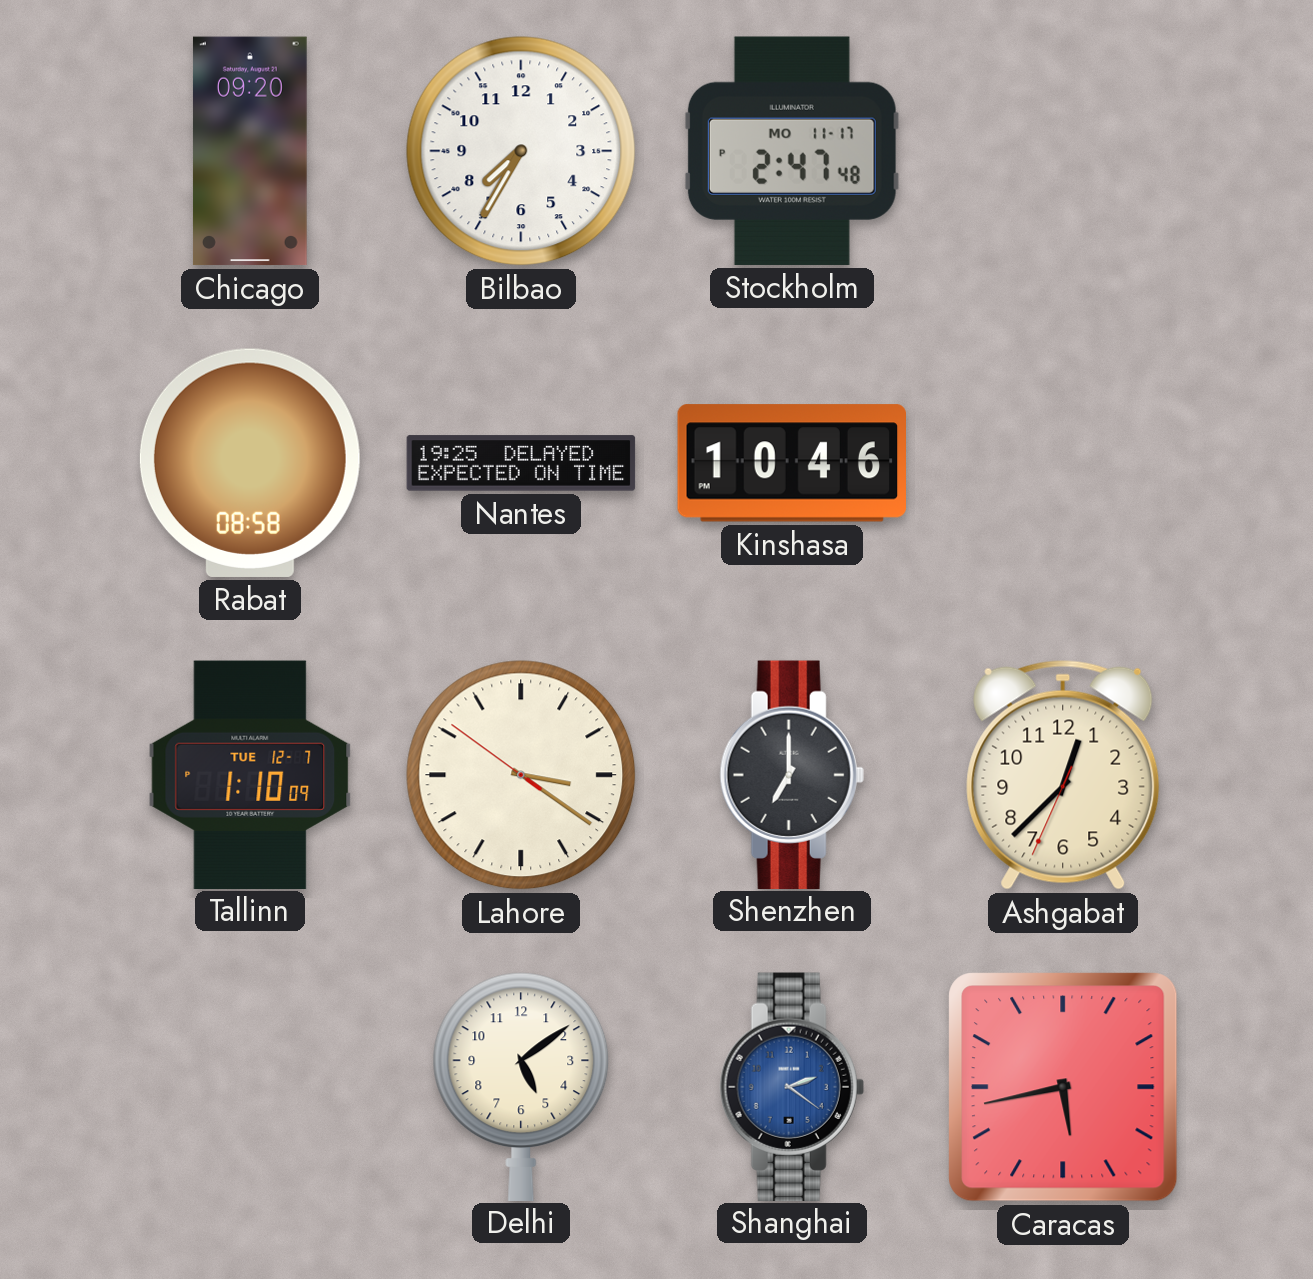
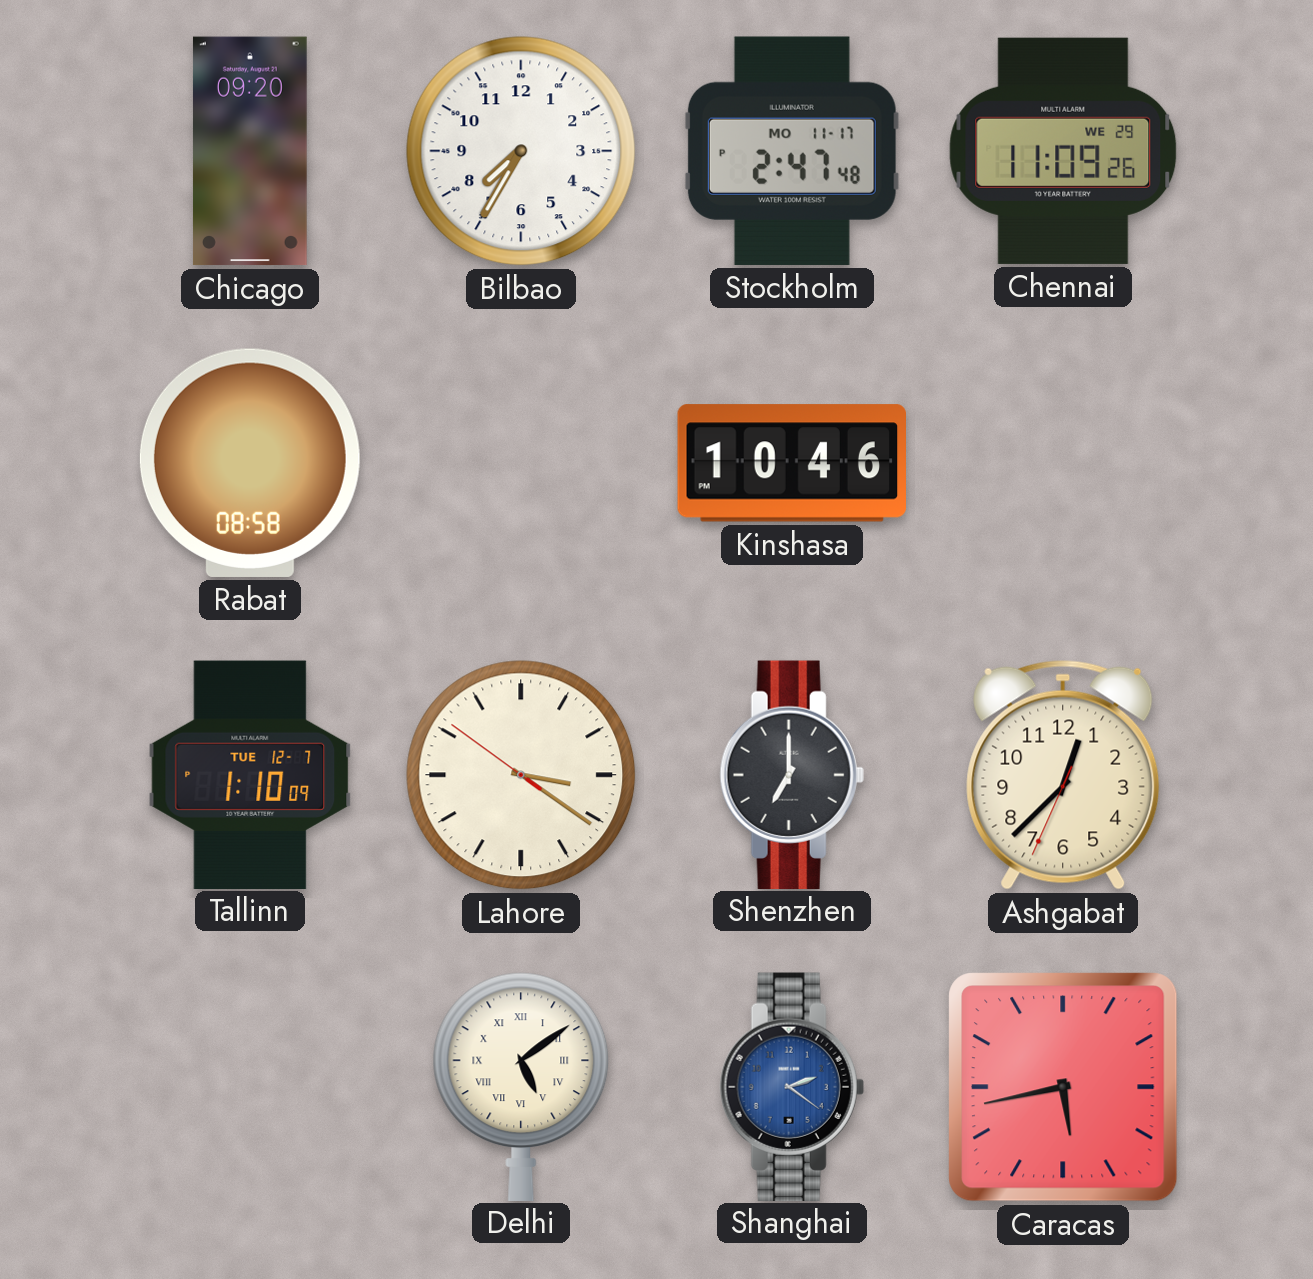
Chennai: none -> 11:09
Nantes: 19:25 -> none
Delhi numerals: Arabic -> Roman
